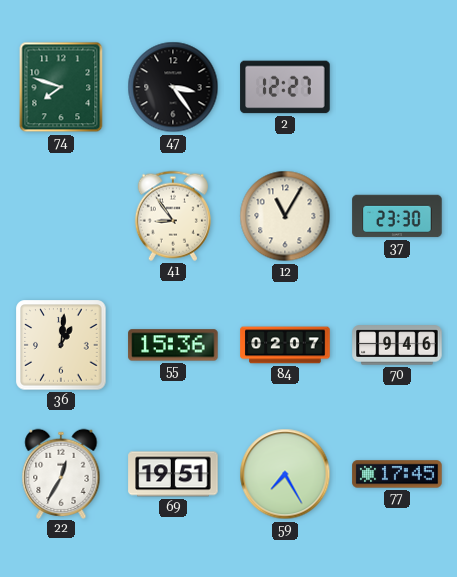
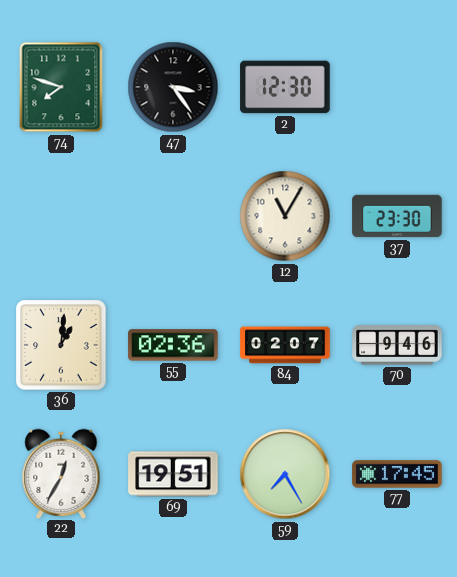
2: 12:27 -> 12:30
41: 8:54 -> none
55: 15:36 -> 02:36
